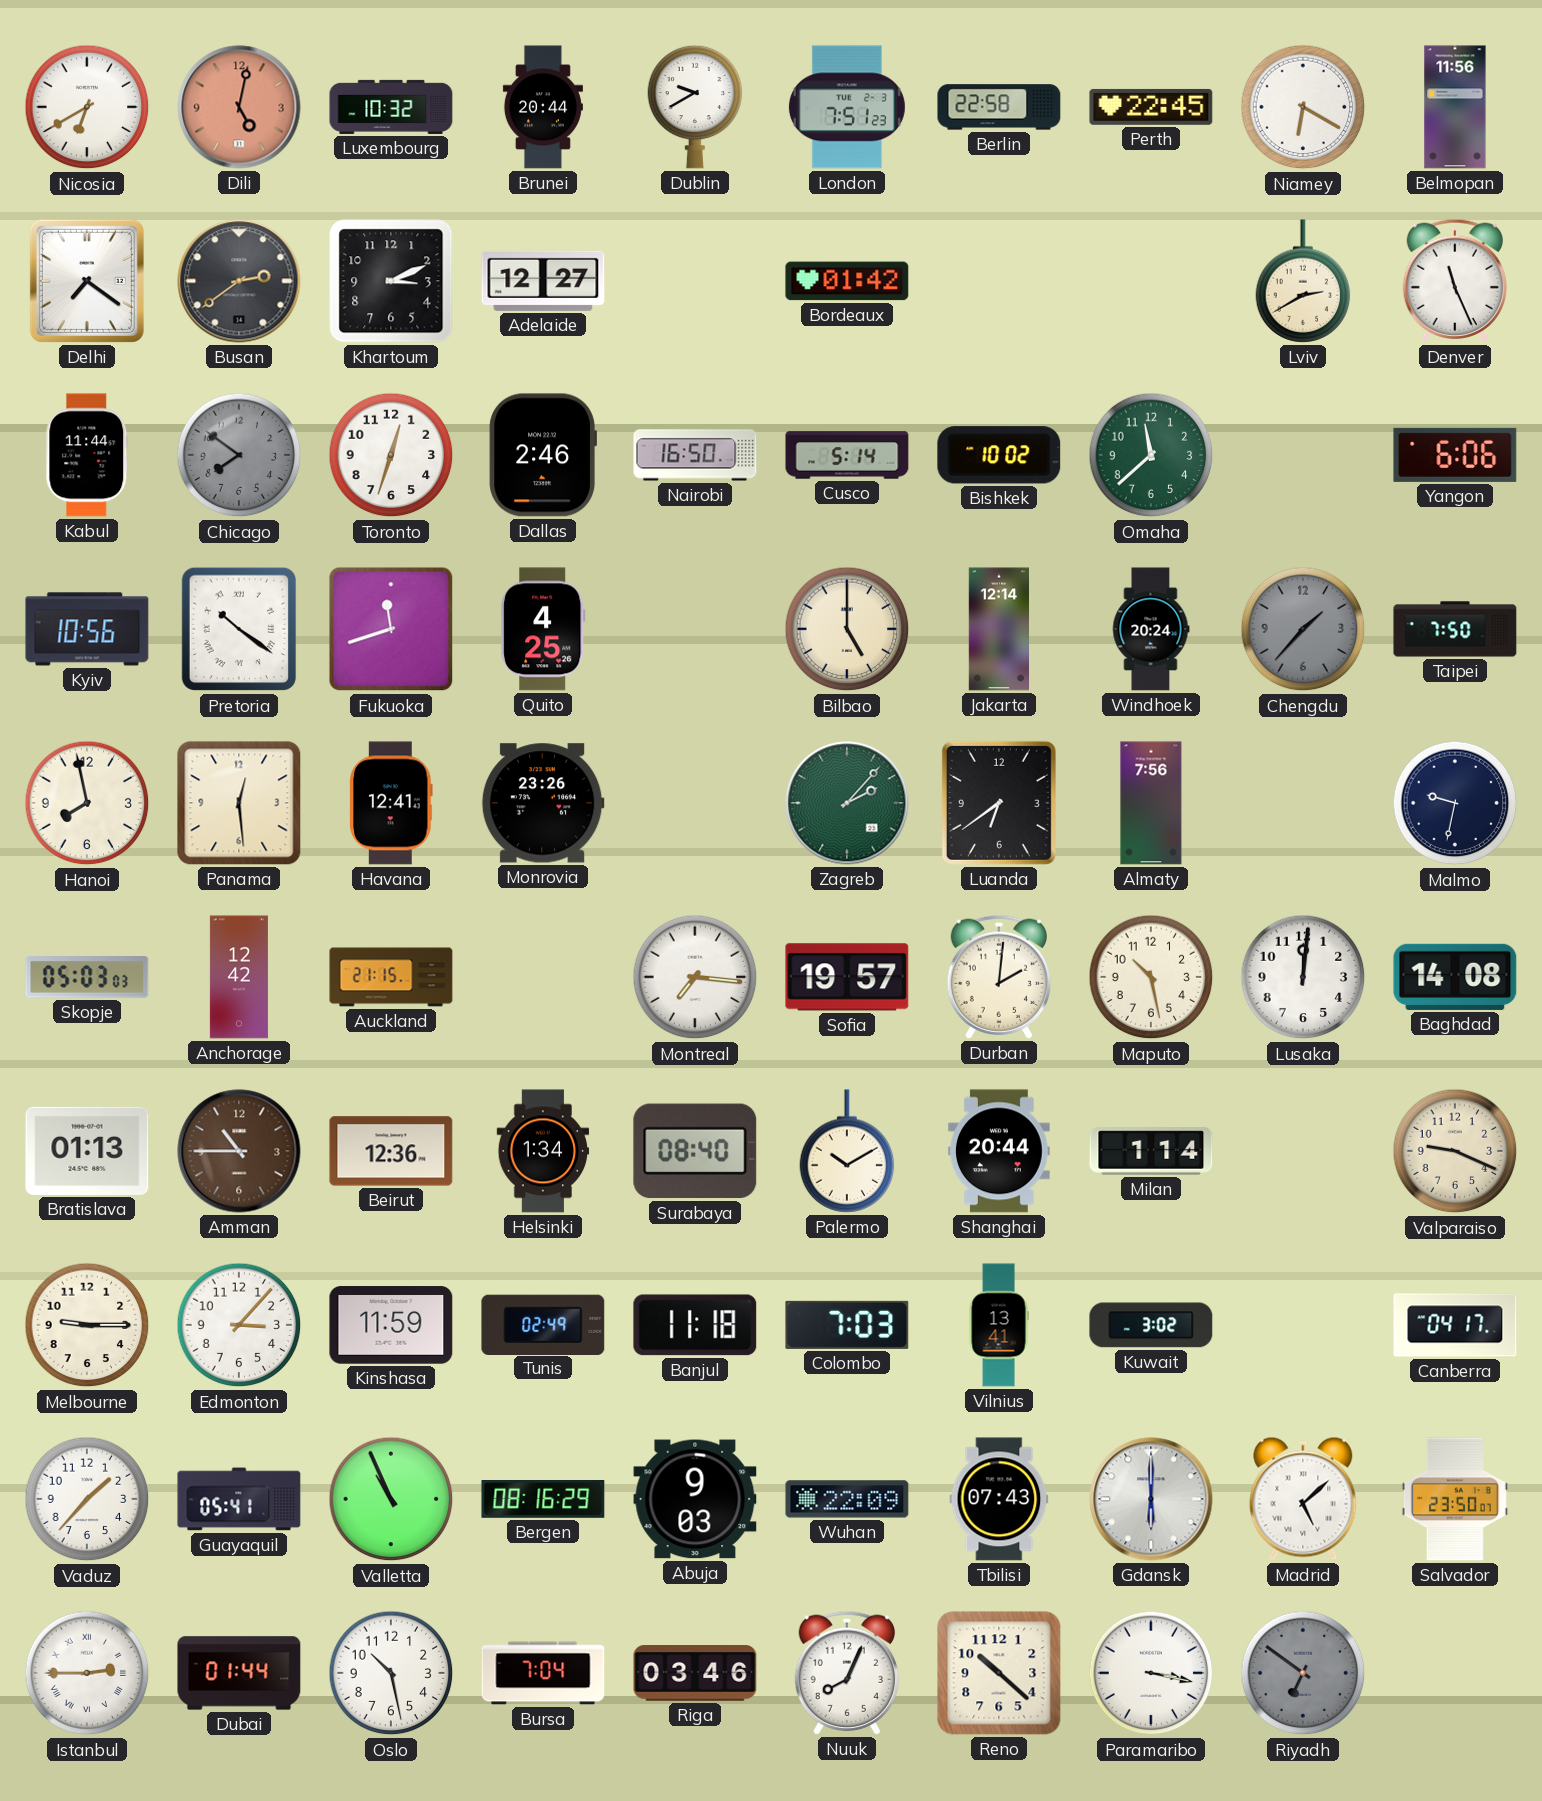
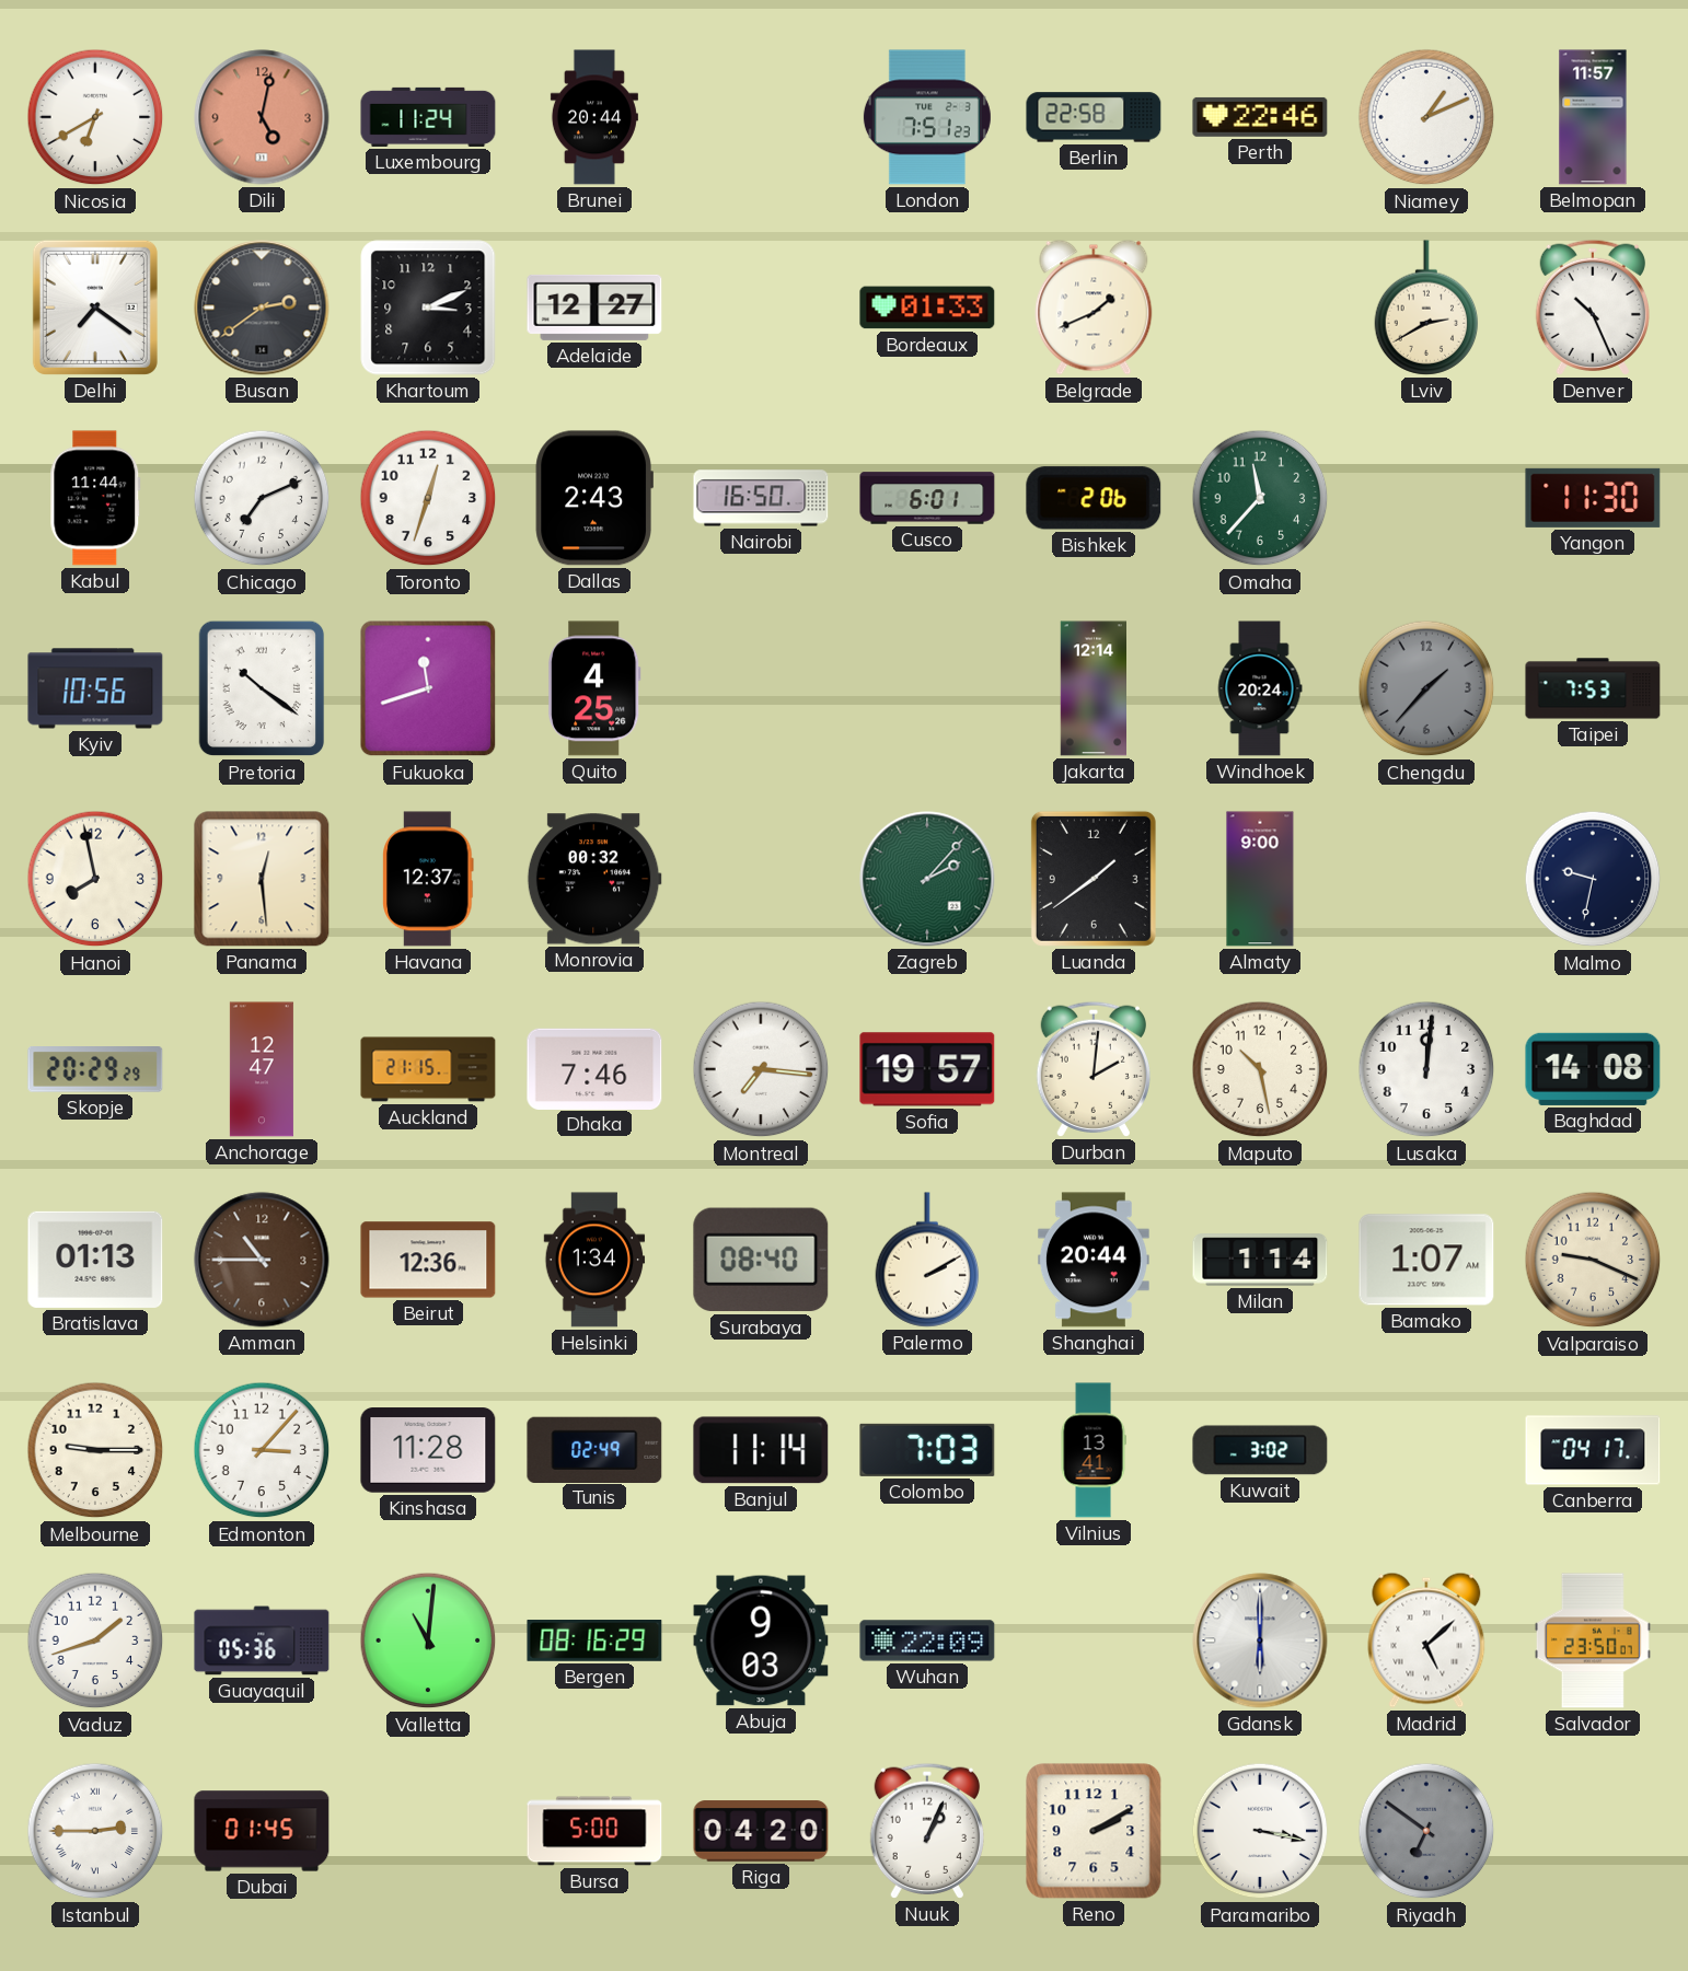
Luxembourg: 10:32 -> 11:24
Dublin: 9:40 -> none
Perth: 22:45 -> 22:46
Niamey: 6:20 -> 1:11
Belmopan: 11:56 -> 11:57
Bordeaux: 01:42 -> 01:33
Belgrade: none -> 1:41
Denver: 11:26 -> 10:26
Chicago: 7:51 -> 7:11
Chicago dial: grey -> white
Dallas: 2:46 -> 2:43
Cusco: 5:14 -> 6:01
Bishkek: 10:02 -> 2:06
Omaha: 11:38 -> 11:37
Yangon: 6:06 -> 11:30
Bilbao: 5:00 -> none
Taipei: 7:50 -> 7:53
Havana: 12:41 -> 12:37
Monrovia: 23:26 -> 00:32
Luanda: 6:39 -> 1:39
Almaty: 7:56 -> 9:00
Skopje: 05:03 -> 20:29
Anchorage: 12:42 -> 12:47
Dhaka: none -> 7:46
Palermo: 10:10 -> 2:10
Bamako: none -> 1:07
Kinshasa: 11:59 -> 11:28
Banjul: 11:18 -> 11:14
Vaduz: 1:37 -> 1:42
Guayaquil: 05:41 -> 05:36
Valletta: 10:56 -> 11:01
Tbilisi: 07:43 -> none
Dubai: 01:44 -> 01:45
Oslo: 10:28 -> none
Bursa: 7:04 -> 5:00
Riga: 03:46 -> 04:20
Nuuk: 8:04 -> 1:04
Reno: 10:22 -> 2:10
